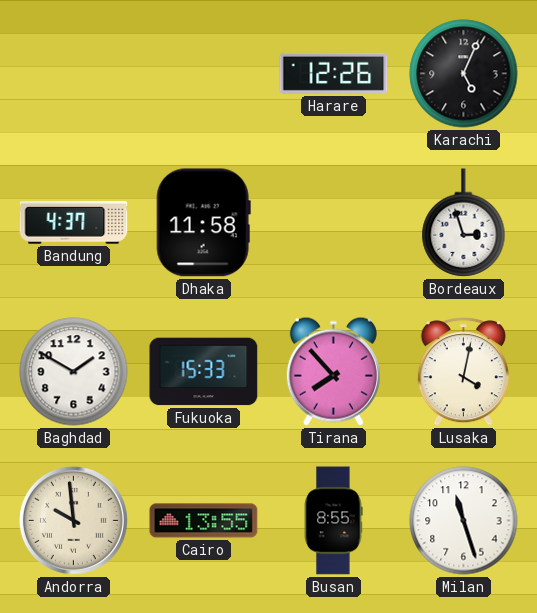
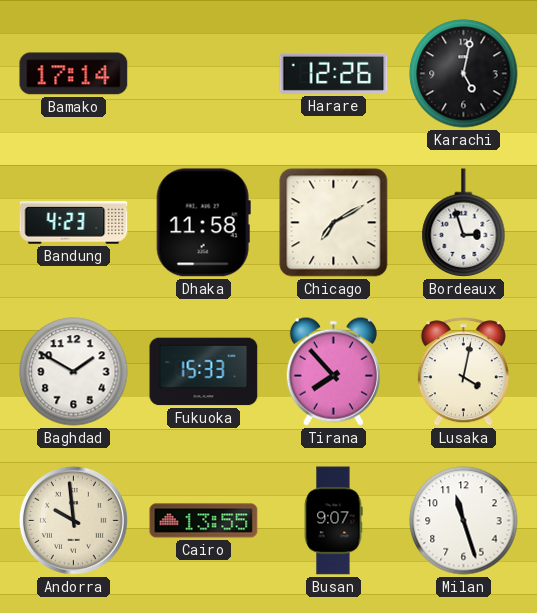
Bamako: none -> 17:14
Karachi: 5:04 -> 5:02
Bandung: 4:37 -> 4:23
Chicago: none -> 7:10
Busan: 8:55 -> 9:07
